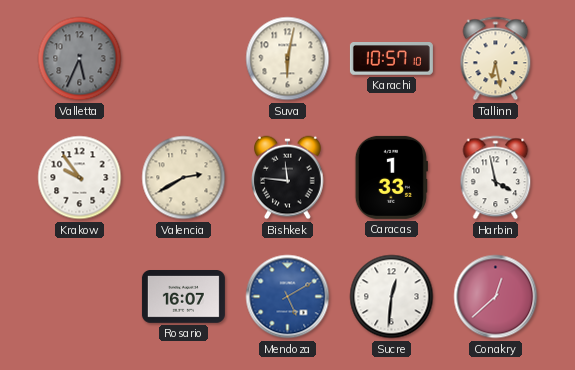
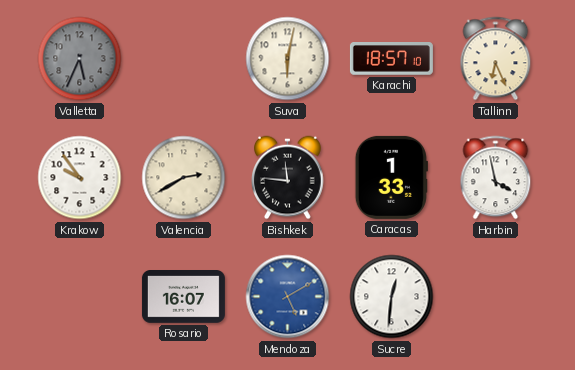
Karachi: 10:57 -> 18:57
Tallinn: 6:28 -> 6:26
Conakry: 12:38 -> none
